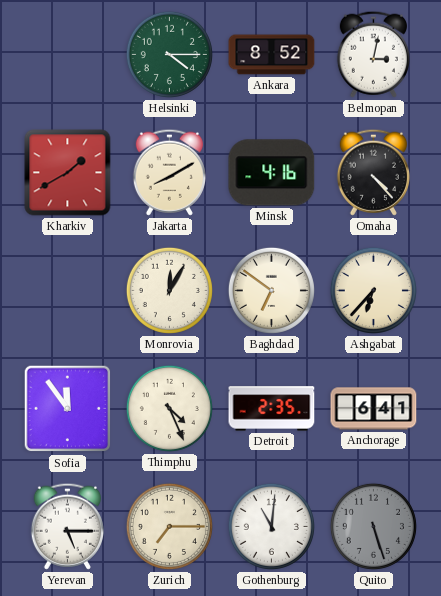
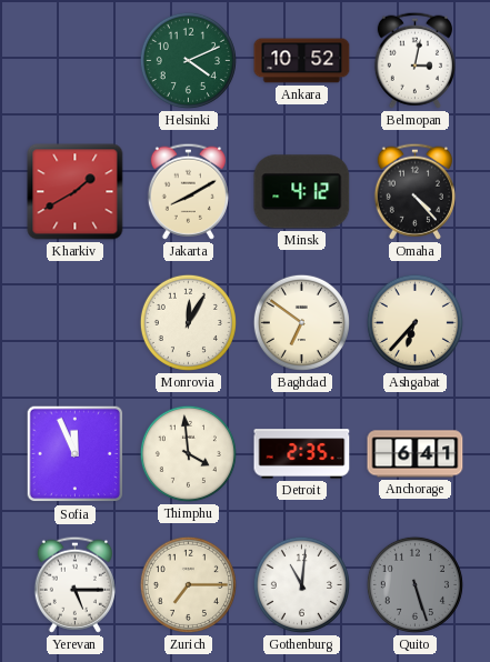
Helsinki: 4:15 -> 4:11
Ankara: 8:52 -> 10:52
Minsk: 4:16 -> 4:12
Sofia: 11:54 -> 11:56
Thimphu: 4:26 -> 3:59
